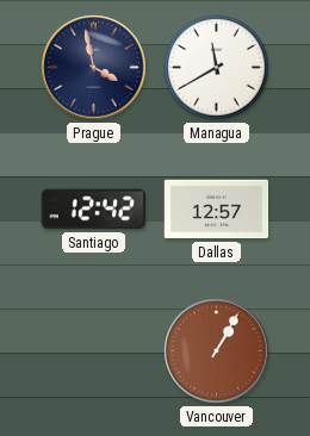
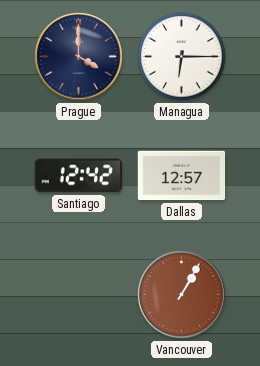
Prague: 3:58 -> 4:00
Managua: 11:40 -> 6:15
